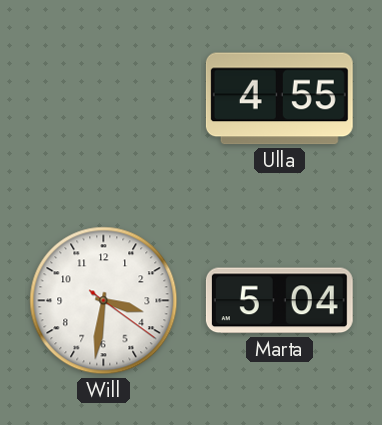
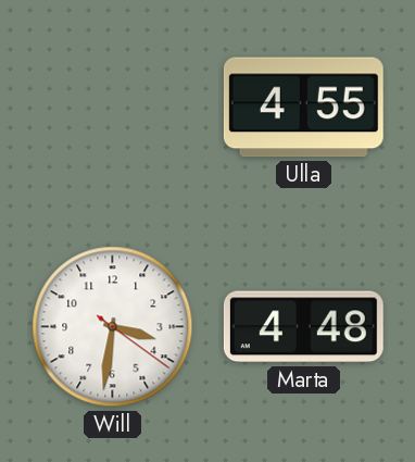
Marta: 5:04 -> 4:48
